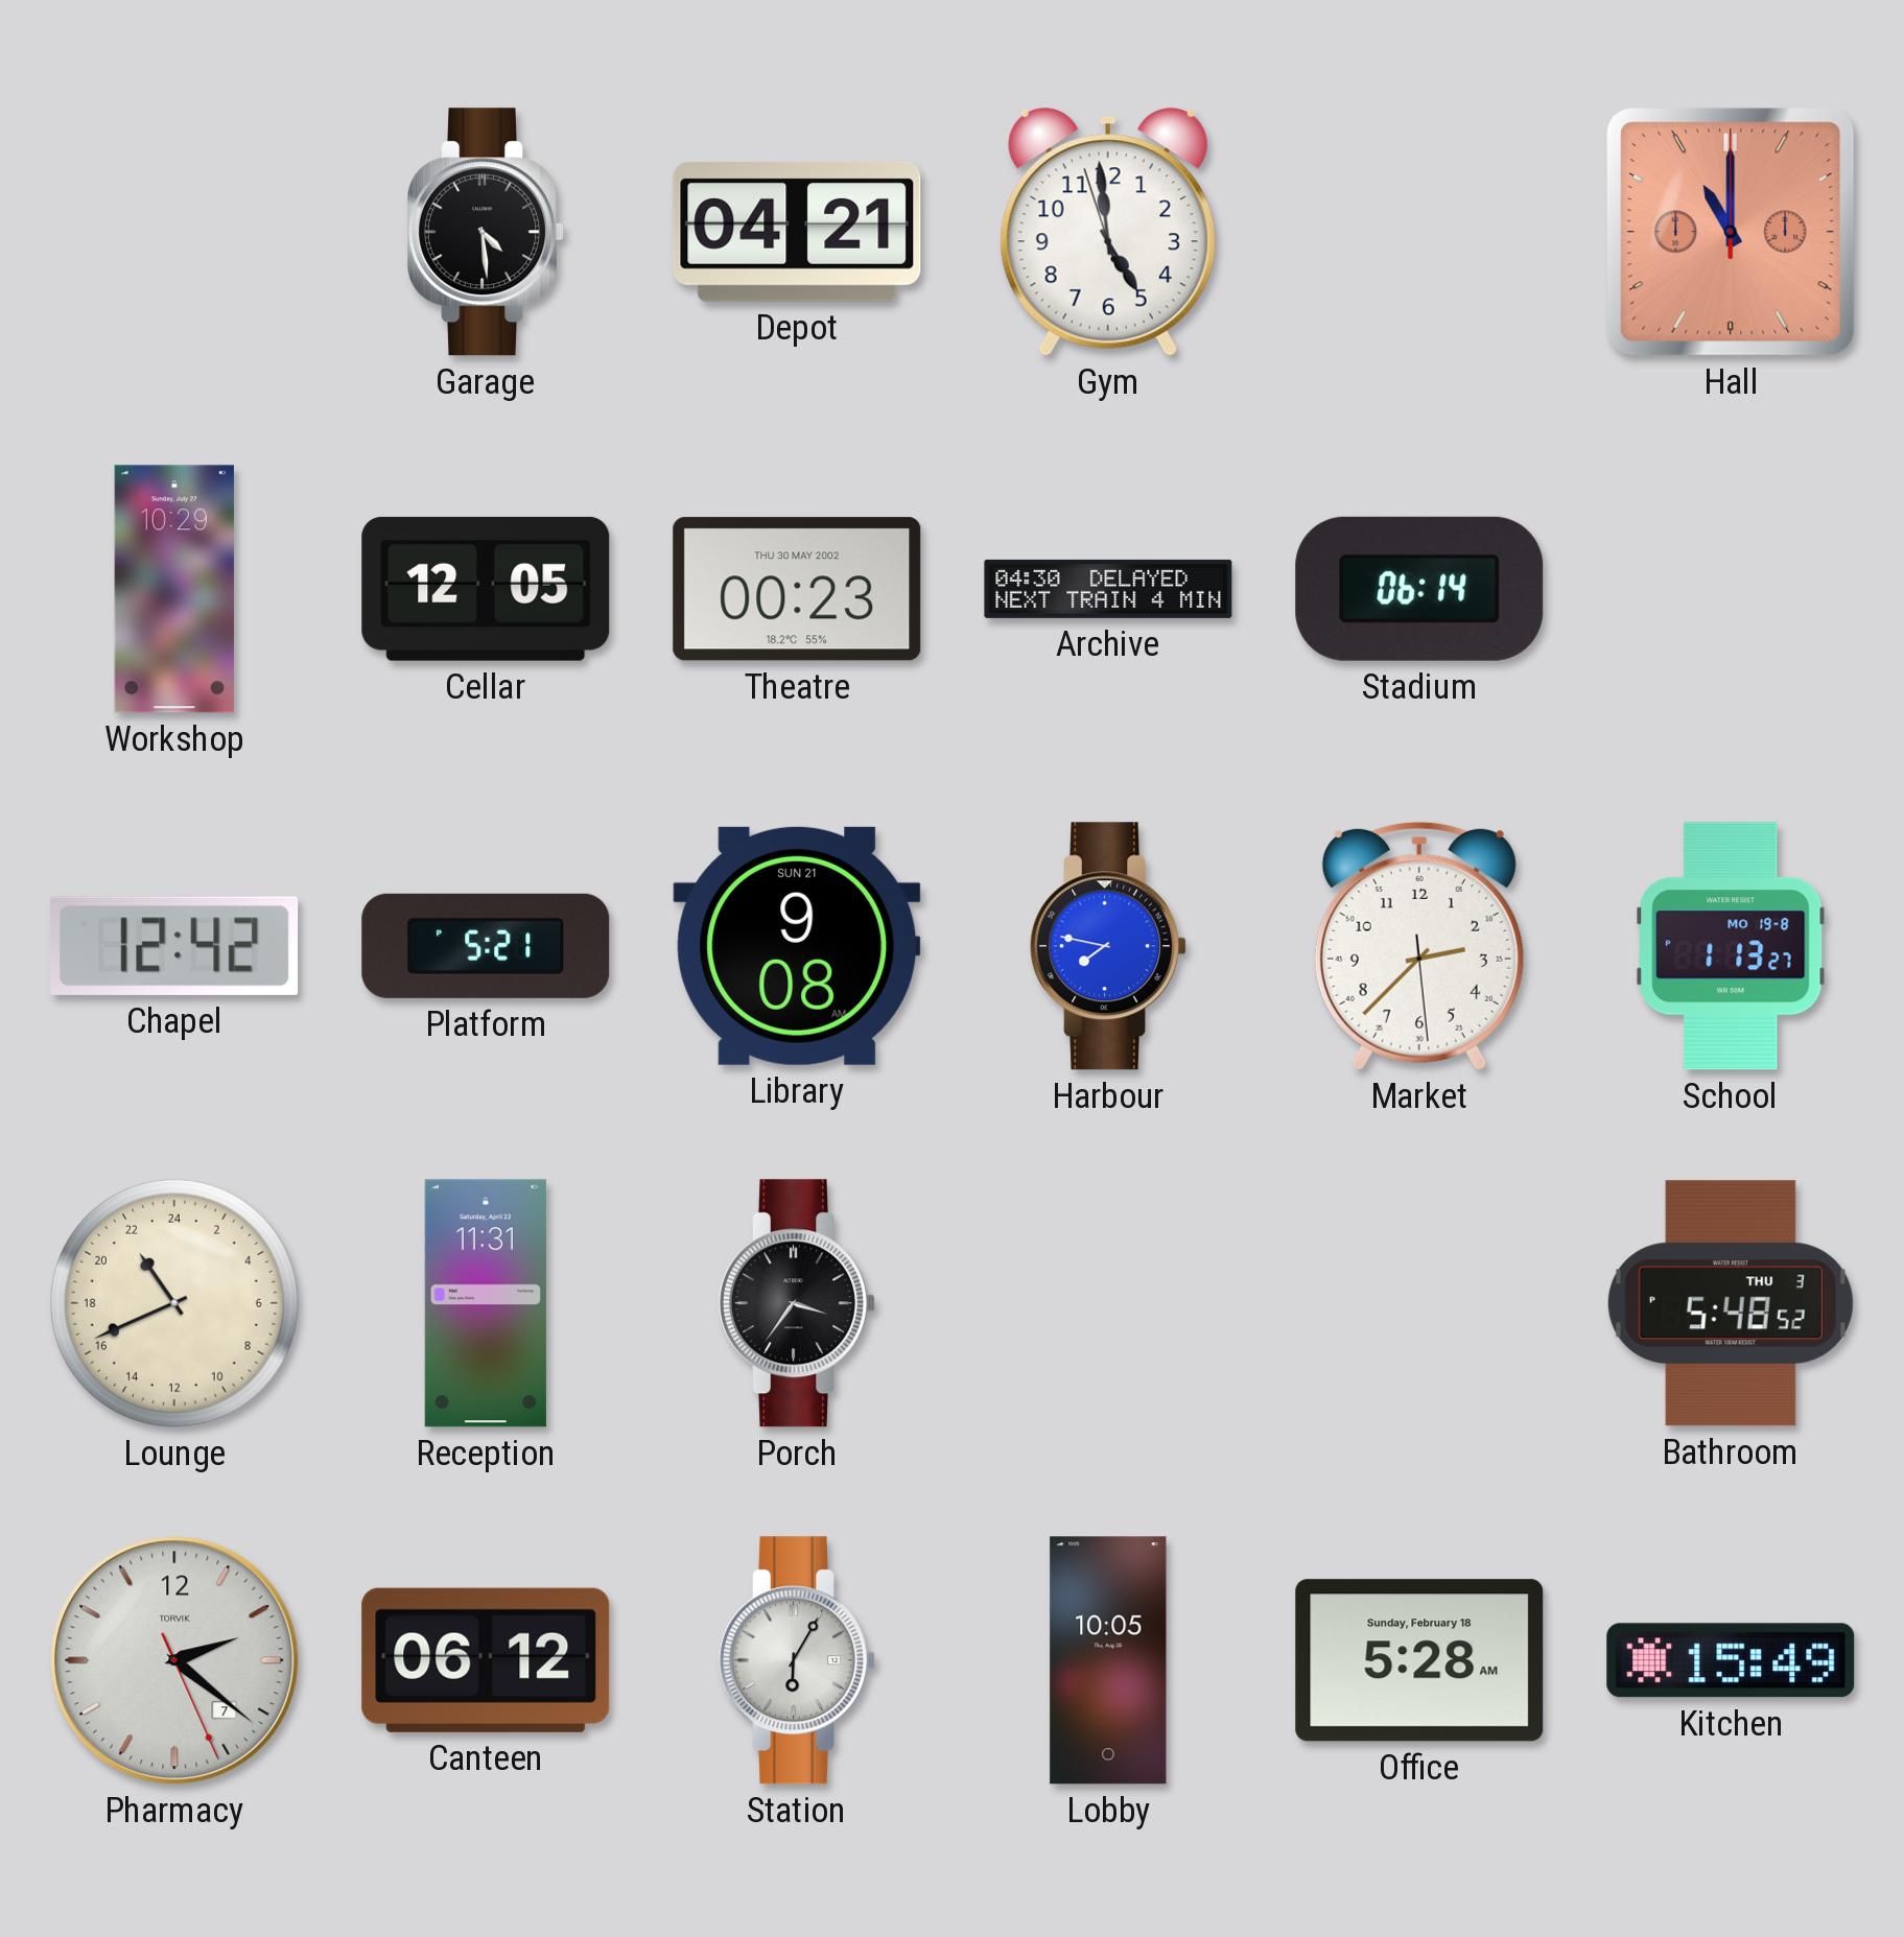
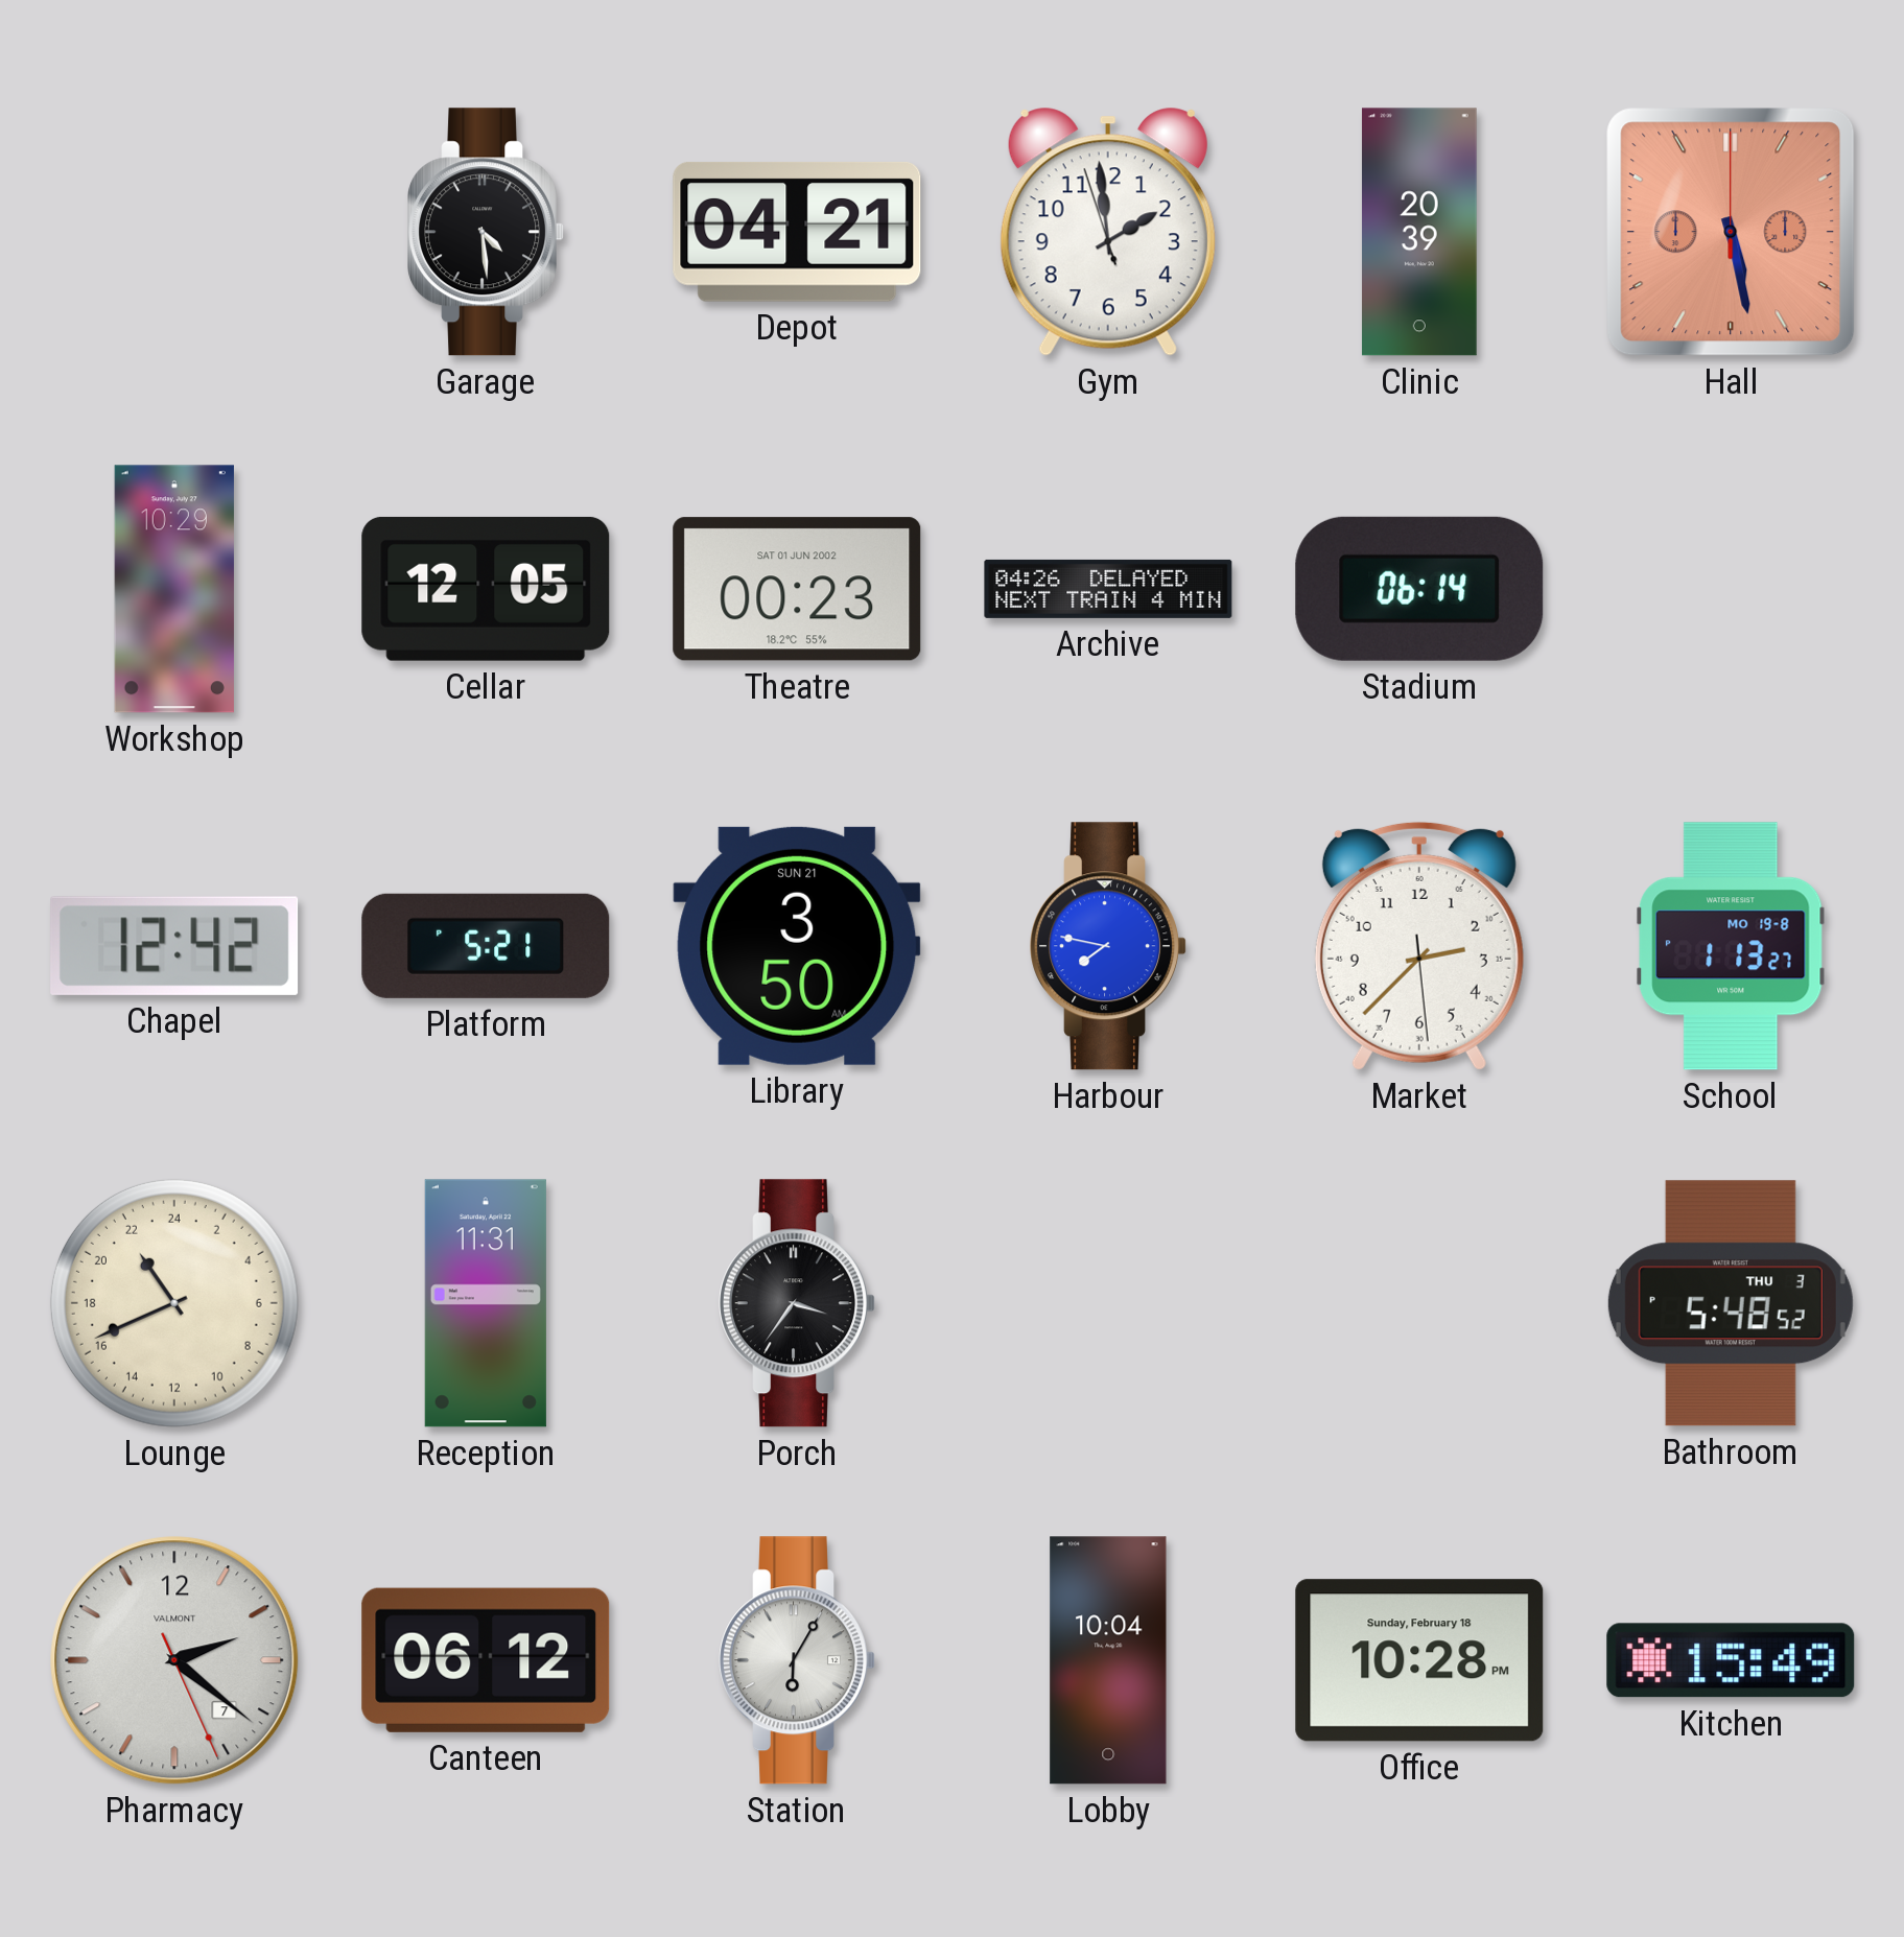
Gym: 4:58 -> 1:58
Clinic: none -> 20:39
Hall: 11:00 -> 5:28
Theatre date: THU 30 MAY 2002 -> SAT 01 JUN 2002
Archive: 04:30 -> 04:26
Library: 9:08 -> 3:50
Pharmacy brand: TORVIK -> VALMONT
Lobby: 10:05 -> 10:04
Office: 5:28 -> 10:28
